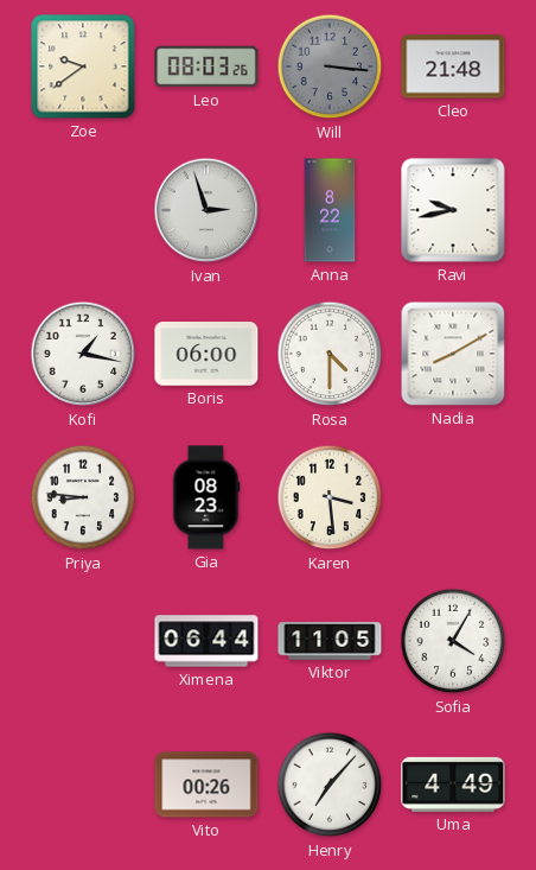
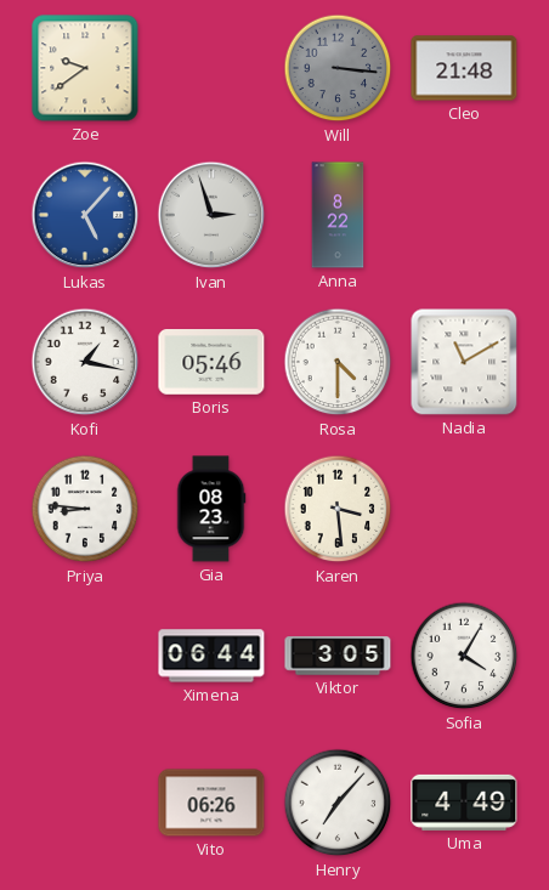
Leo: 08:03 -> none
Lukas: none -> 5:07
Ravi: 9:43 -> none
Boris: 06:00 -> 05:46
Nadia: 8:10 -> 11:10
Viktor: 11:05 -> 3:05
Vito: 00:26 -> 06:26
